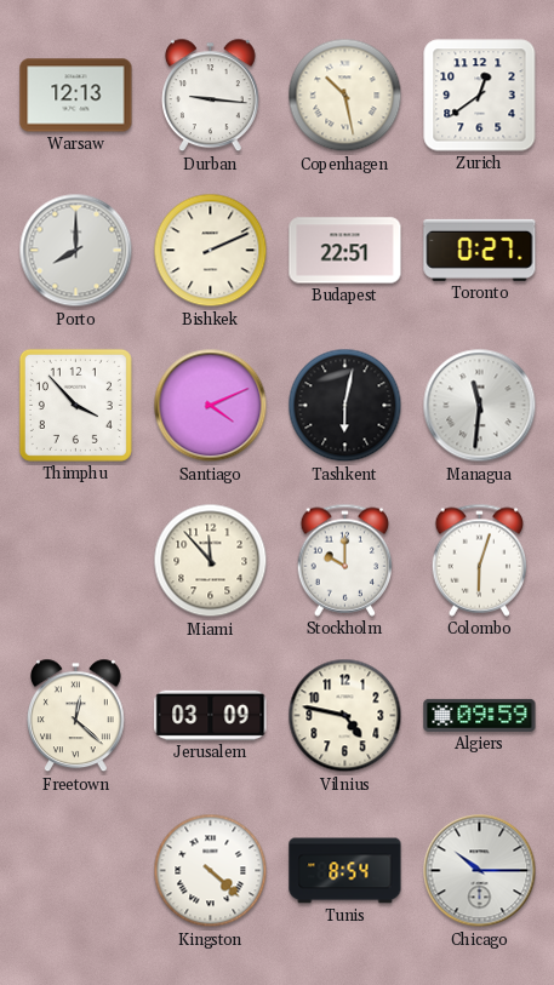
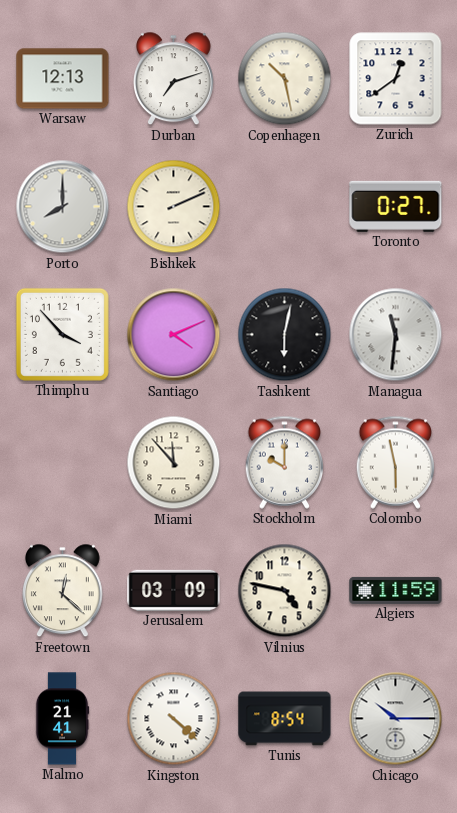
Durban: 9:16 -> 7:12
Budapest: 22:51 -> none
Colombo: 6:03 -> 5:58
Algiers: 09:59 -> 11:59
Malmo: none -> 21:41
